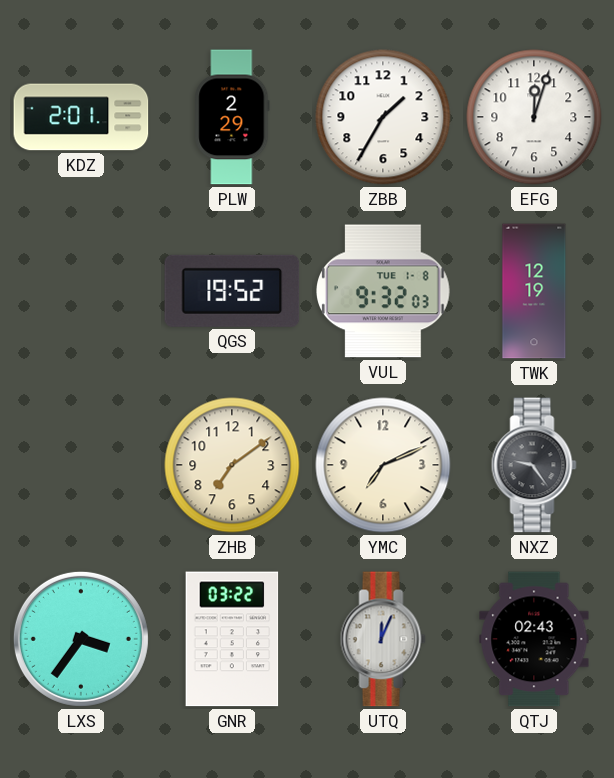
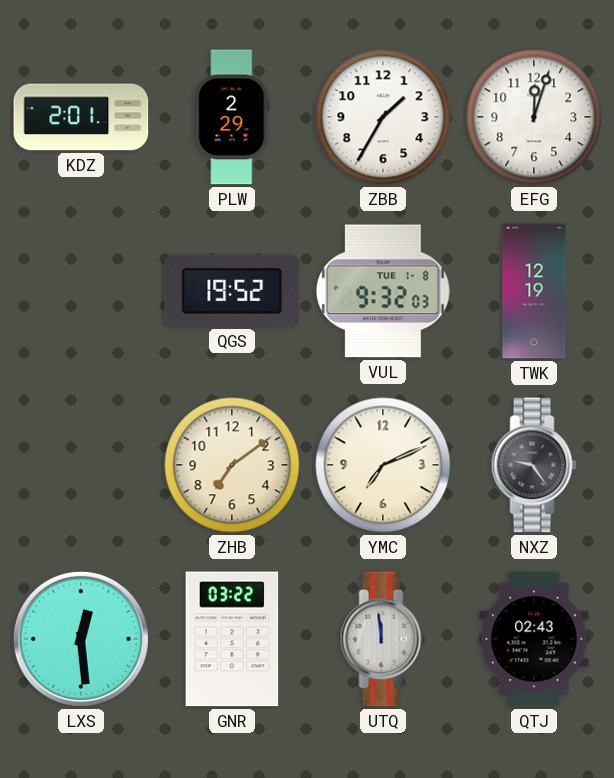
LXS: 3:36 -> 12:29
UTQ: 12:04 -> 11:59
